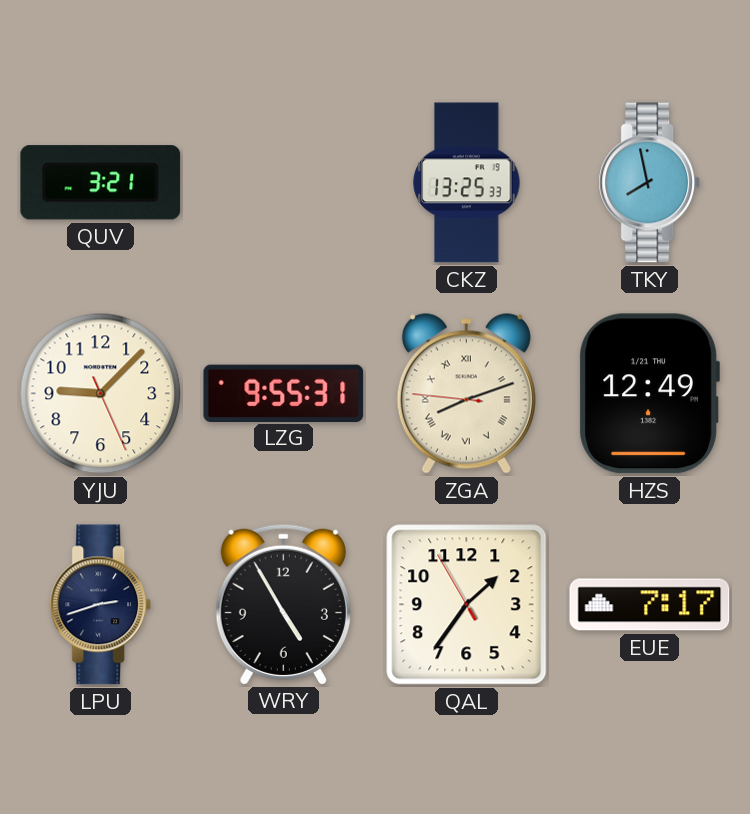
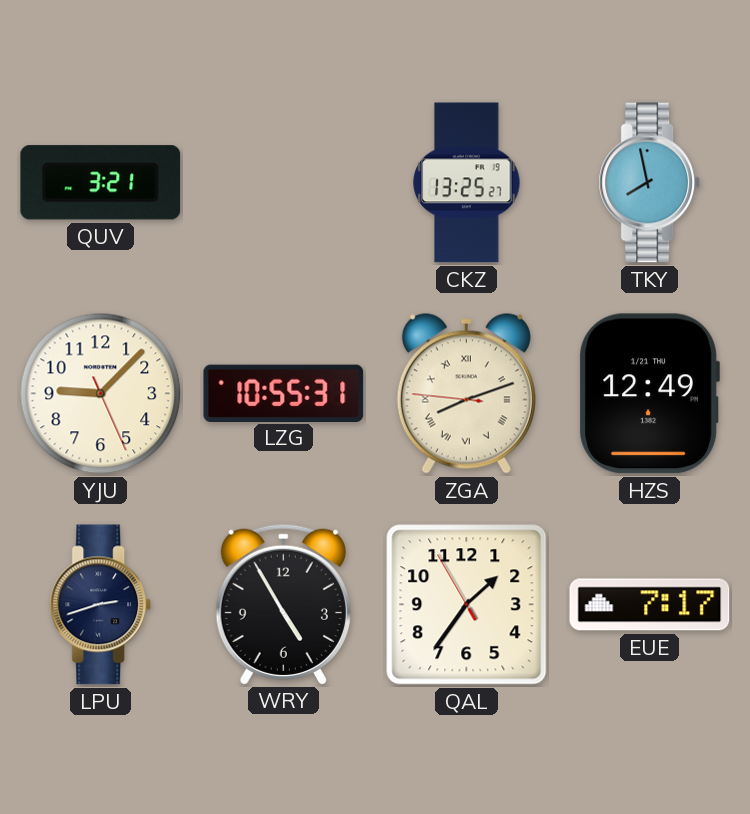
CKZ: 13:25:33 -> 13:25:27
LZG: 9:55 -> 10:55
